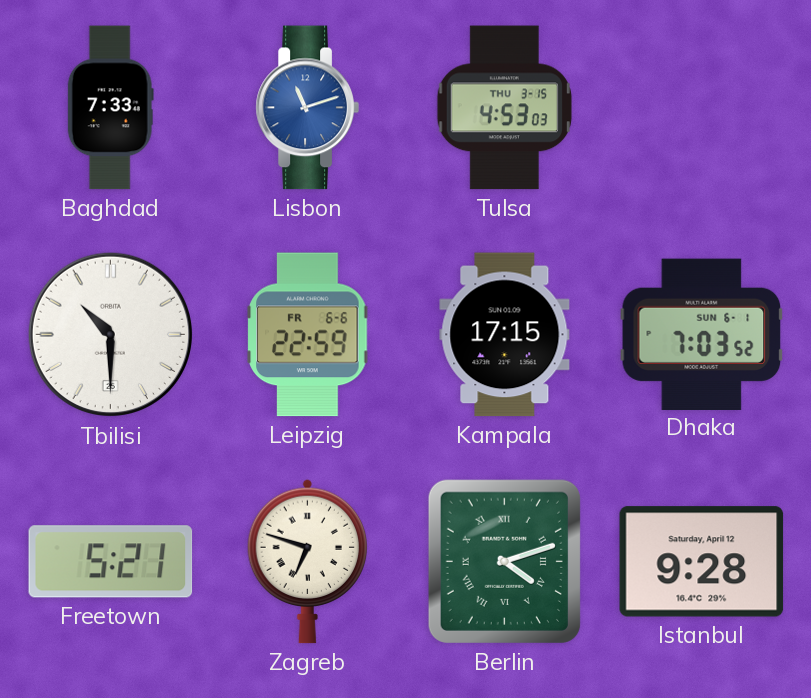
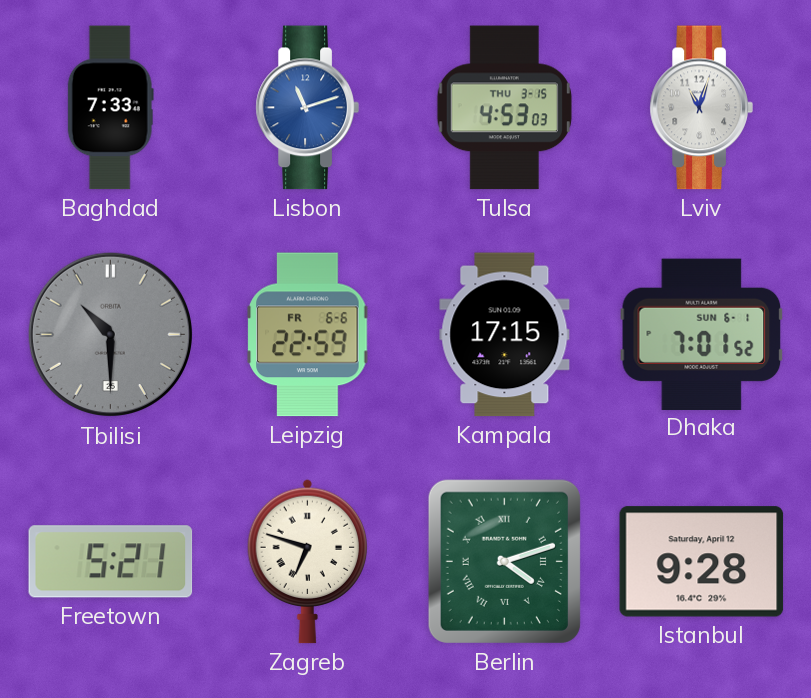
Lviv: none -> 11:03
Tbilisi dial: white -> grey
Dhaka: 7:03 -> 7:01
